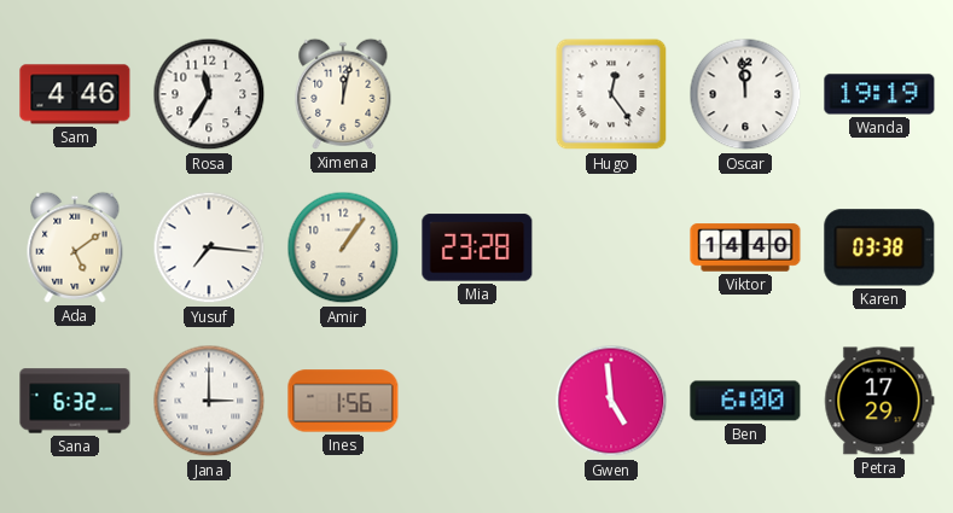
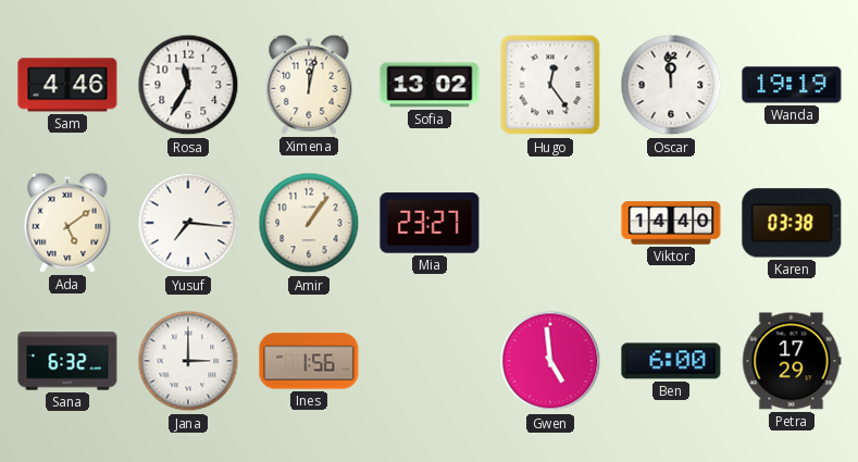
Sofia: none -> 13:02
Mia: 23:28 -> 23:27
